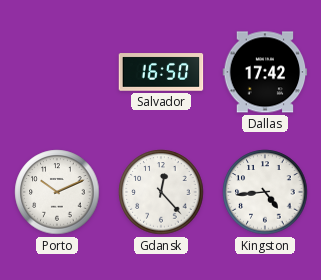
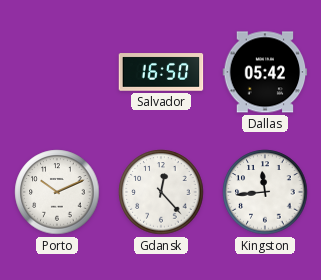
Dallas: 17:42 -> 05:42
Kingston: 4:44 -> 11:44
